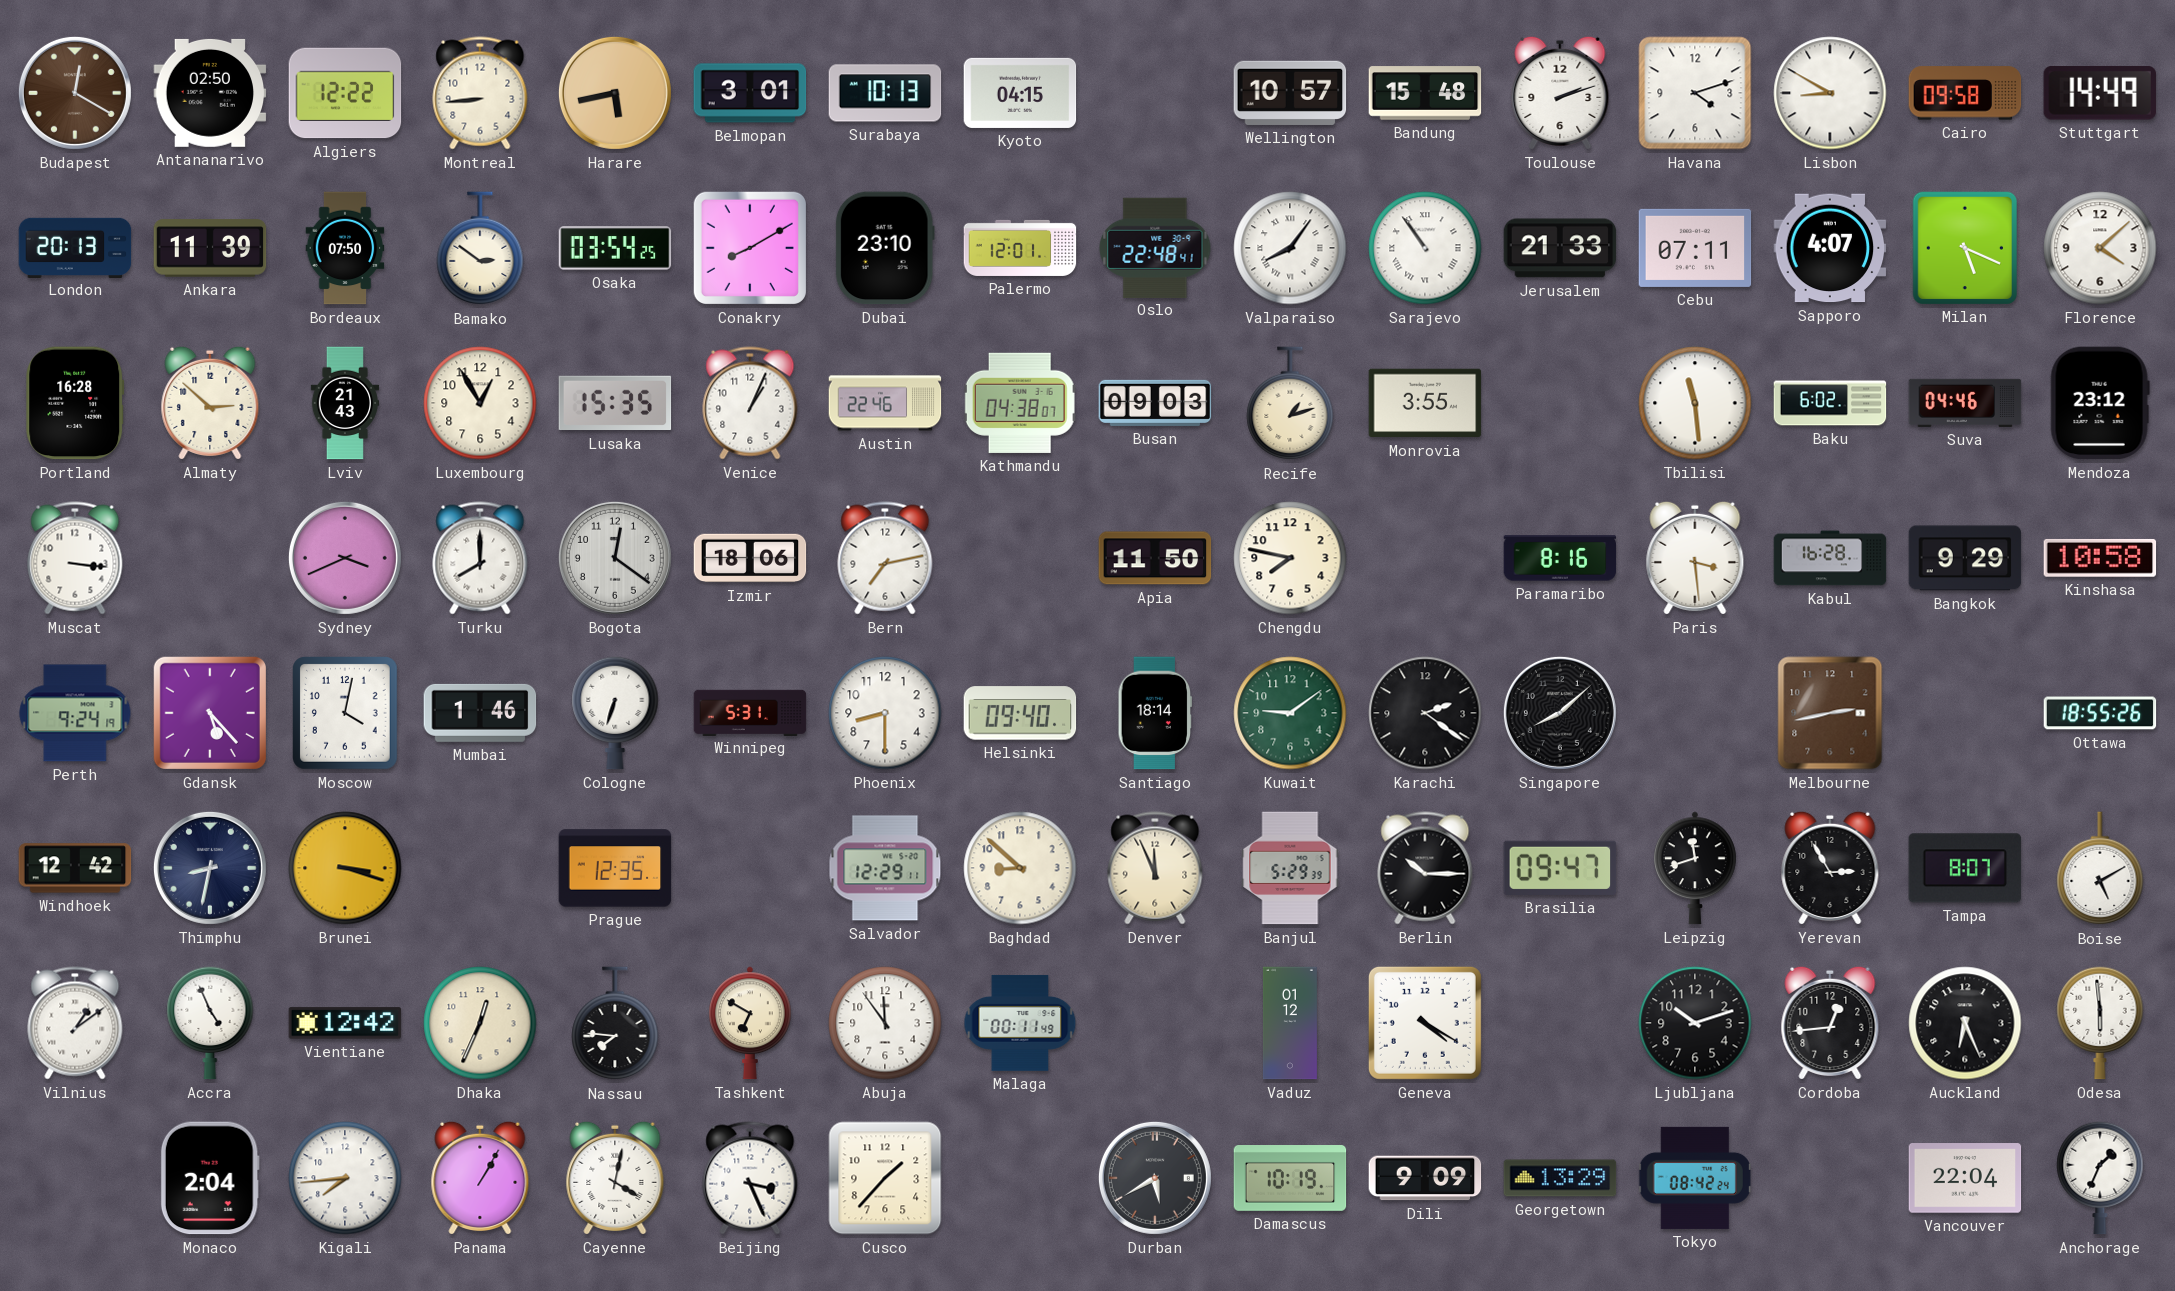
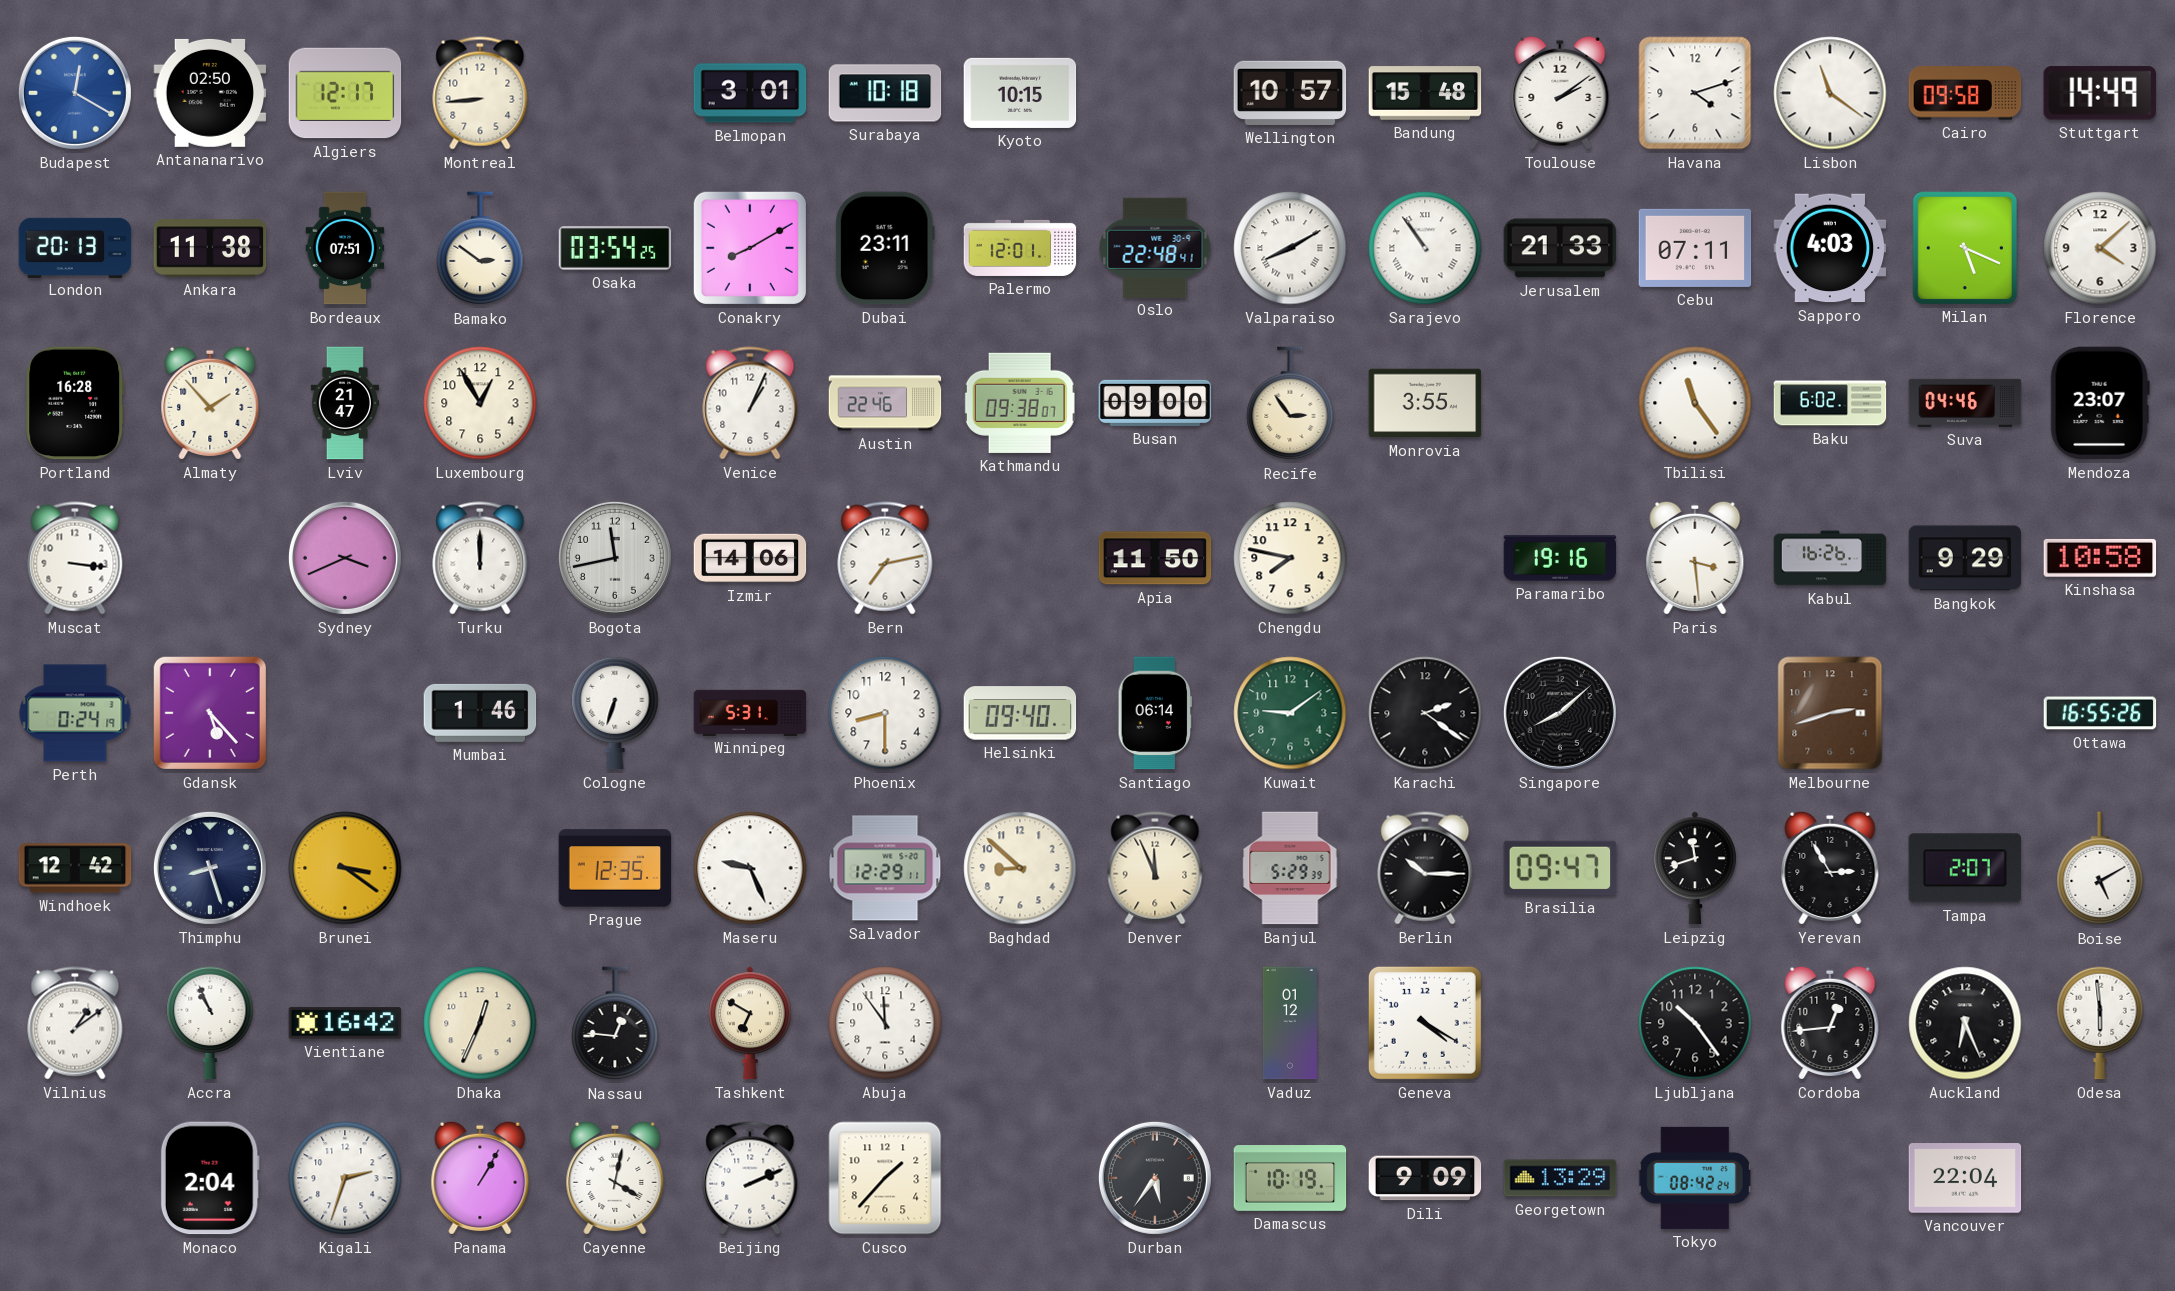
Budapest dial: brown -> blue
Algiers: 12:22 -> 12:17
Harare: 5:43 -> none
Surabaya: 10:13 -> 10:18
Kyoto: 04:15 -> 10:15
Toulouse: 2:12 -> 2:09
Lisbon: 8:50 -> 11:21
Ankara: 11:39 -> 11:38
Bordeaux: 07:50 -> 07:51
Dubai: 23:10 -> 23:11
Valparaiso: 8:06 -> 8:10
Sapporo: 4:07 -> 4:03
Almaty: 2:52 -> 1:53
Lviv: 21:43 -> 21:47
Lusaka: 15:35 -> none
Kathmandu: 04:38 -> 09:38
Busan: 09:03 -> 09:00
Recife: 1:12 -> 2:54
Tbilisi: 11:29 -> 11:24
Mendoza: 23:12 -> 23:07
Turku: 8:00 -> 12:00
Bogota: 12:21 -> 11:43
Izmir: 18:06 -> 14:06
Paramaribo: 8:16 -> 19:16
Kabul: 16:28 -> 16:26
Perth: 9:24 -> 0:24
Moscow: 4:02 -> none
Santiago: 18:14 -> 06:14
Melbourne: 2:43 -> 2:42
Ottawa: 18:55 -> 16:55
Thimphu: 8:32 -> 8:27
Brunei: 3:18 -> 3:21
Maseru: none -> 9:26
Tampa: 8:07 -> 2:07
Accra: 4:56 -> 10:56
Vientiane: 12:42 -> 16:42
Nassau: 7:46 -> 12:46
Malaga: 00:11 -> none
Ljubljana: 10:12 -> 10:24
Kigali: 7:44 -> 2:33
Beijing: 3:26 -> 2:11
Durban: 5:40 -> 5:36
Anchorage: 1:34 -> none
